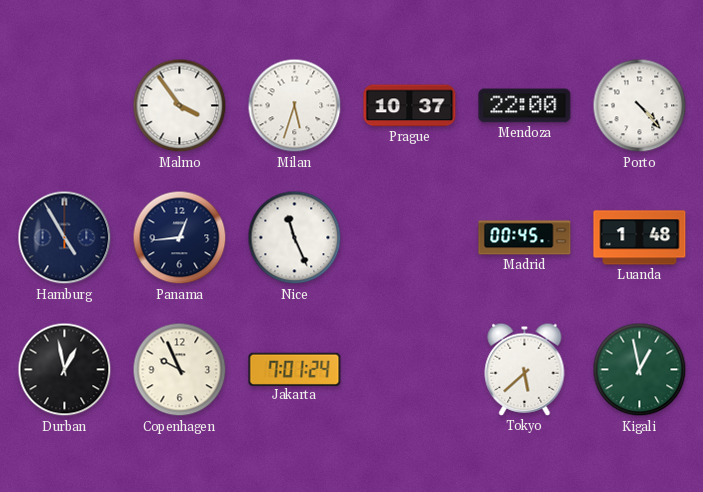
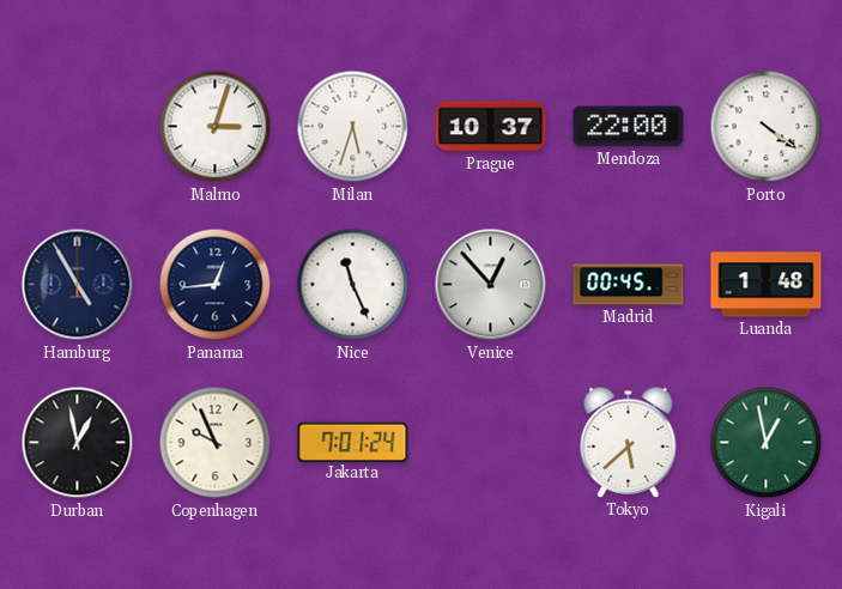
Malmo: 3:54 -> 3:03
Porto: 4:23 -> 4:21
Venice: none -> 12:53
